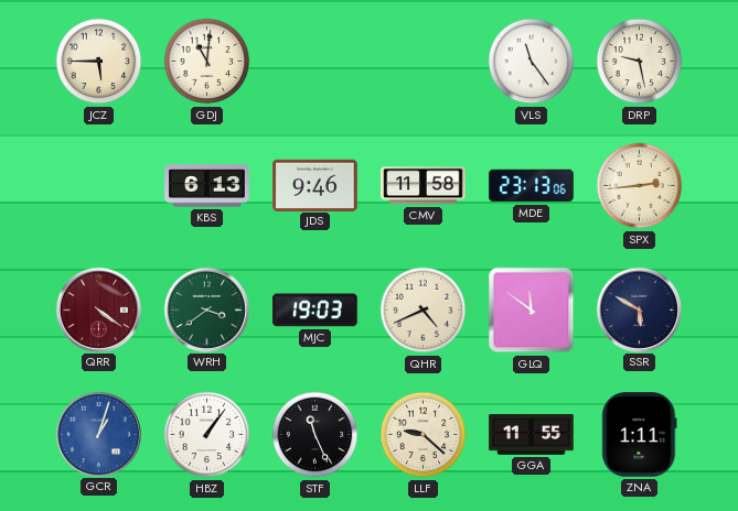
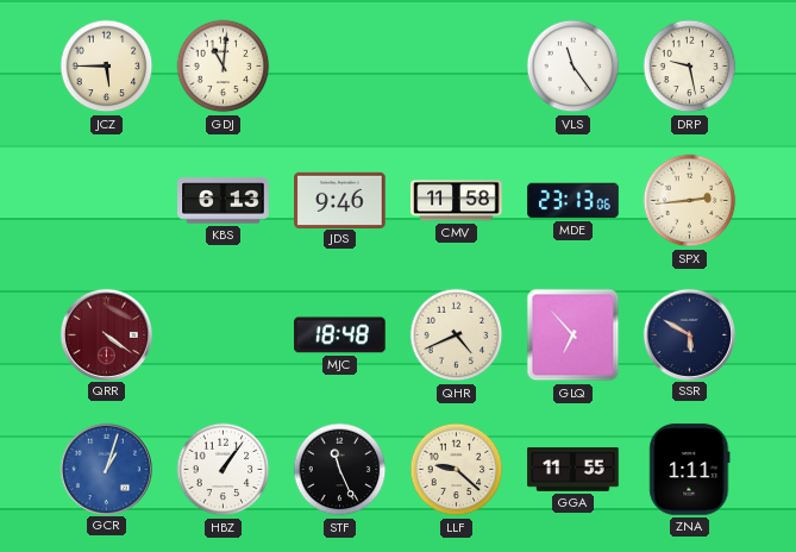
WRH: 3:39 -> none
MJC: 19:03 -> 18:48
GLQ: 11:51 -> 6:53
